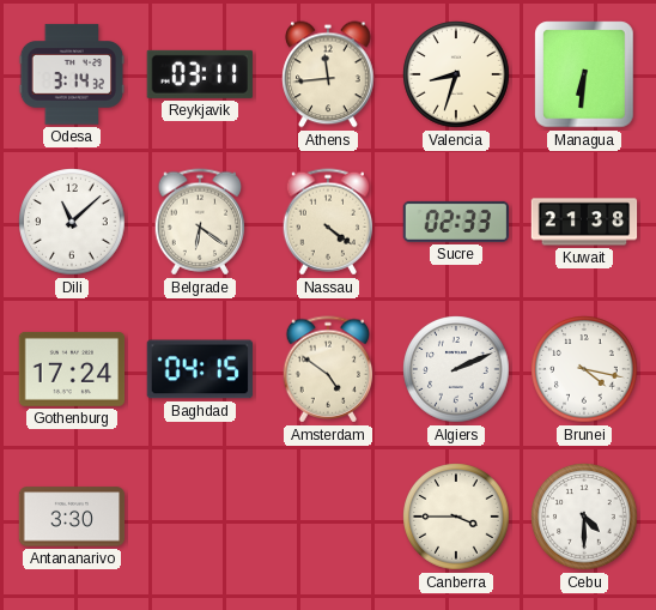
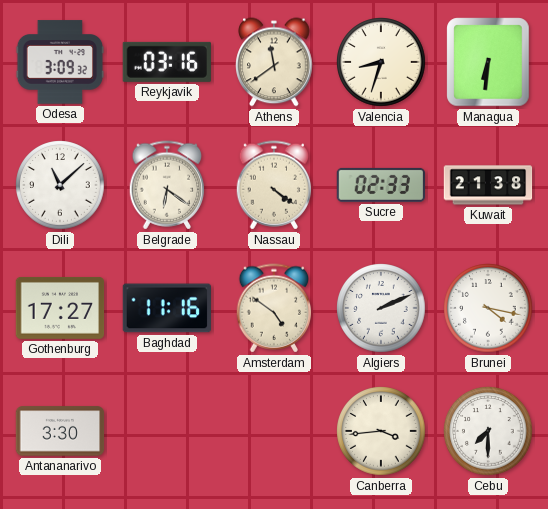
Odesa: 3:14 -> 3:09
Reykjavik: 03:11 -> 03:16
Athens: 11:44 -> 11:39
Gothenburg: 17:24 -> 17:27
Baghdad: 04:15 -> 11:16
Canberra: 3:45 -> 3:44
Cebu: 4:30 -> 7:30
